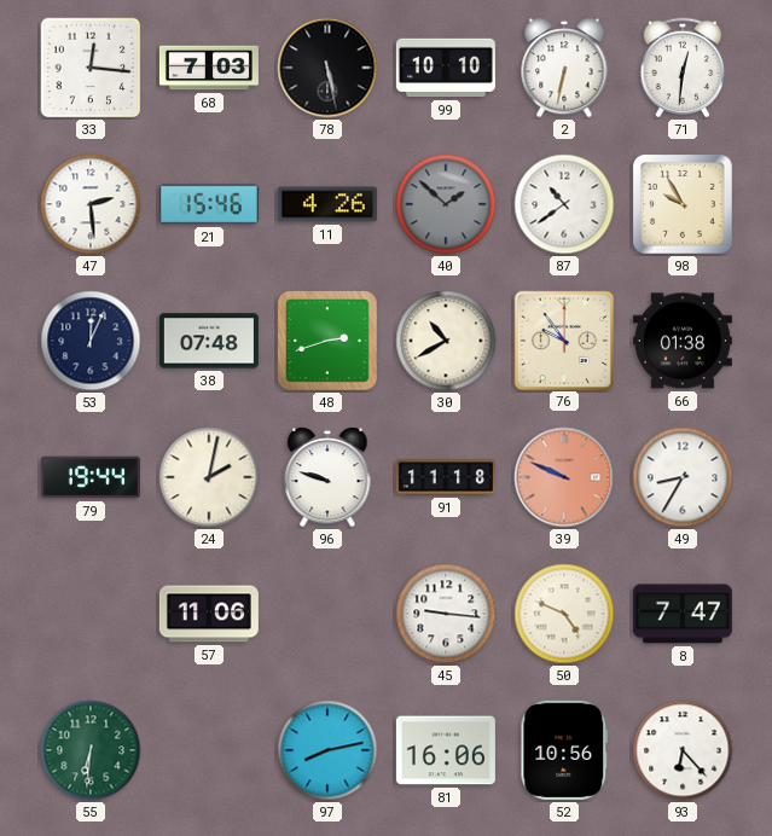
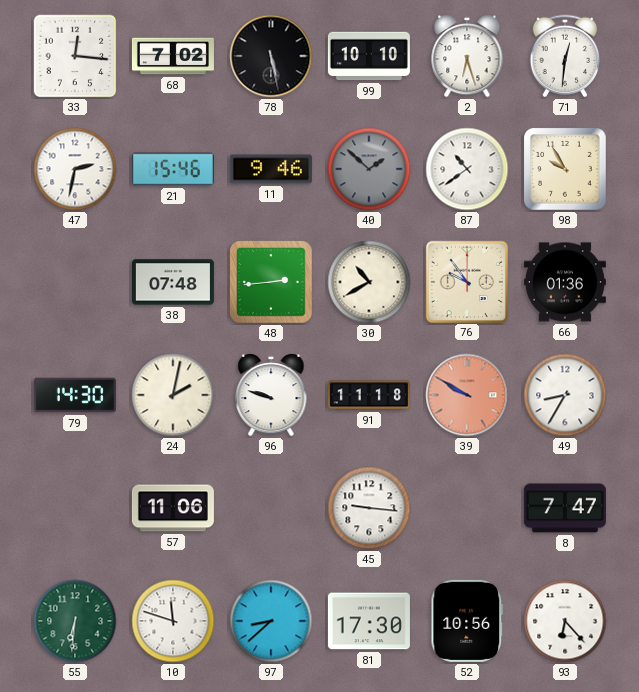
68: 7:03 -> 7:02
2: 6:32 -> 6:27
47: 2:29 -> 2:32
11: 4:26 -> 9:46
53: 12:04 -> none
48: 2:42 -> 2:44
66: 01:38 -> 01:36
79: 19:44 -> 14:30
39: 9:49 -> 9:50
50: 4:49 -> none
10: none -> 11:48
97: 8:13 -> 8:38
81: 16:06 -> 17:30
